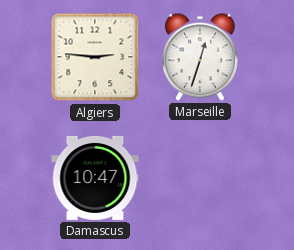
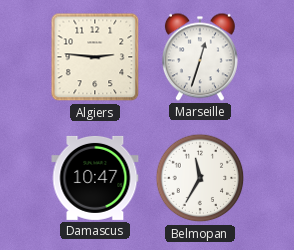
Belmopan: none -> 11:35
